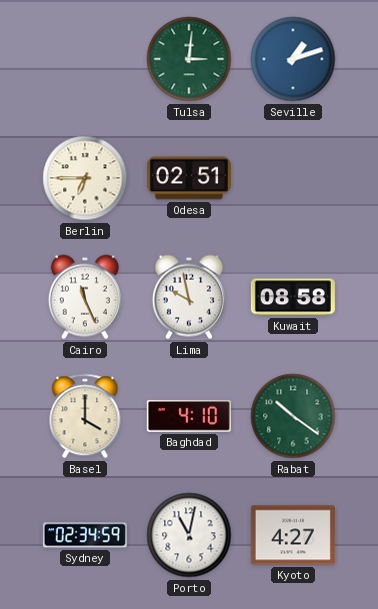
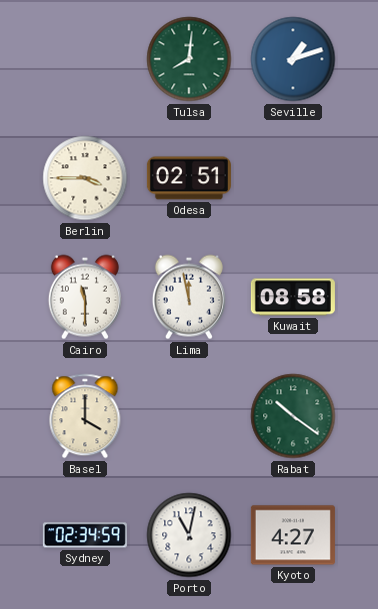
Tulsa: 3:01 -> 8:01
Berlin: 6:45 -> 3:45
Cairo: 11:26 -> 11:30
Lima: 9:58 -> 11:58
Baghdad: 4:10 -> none
